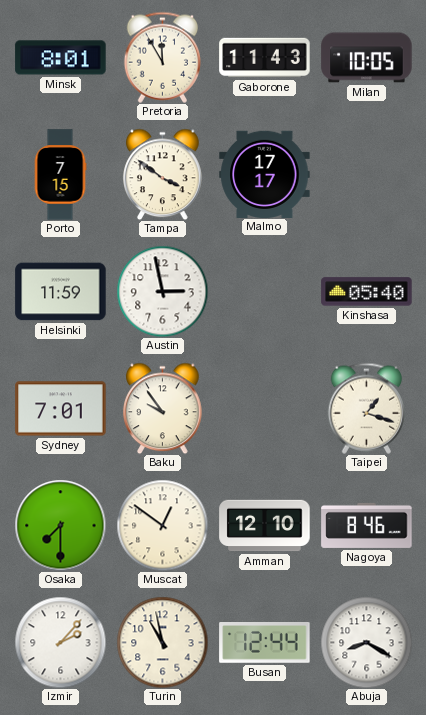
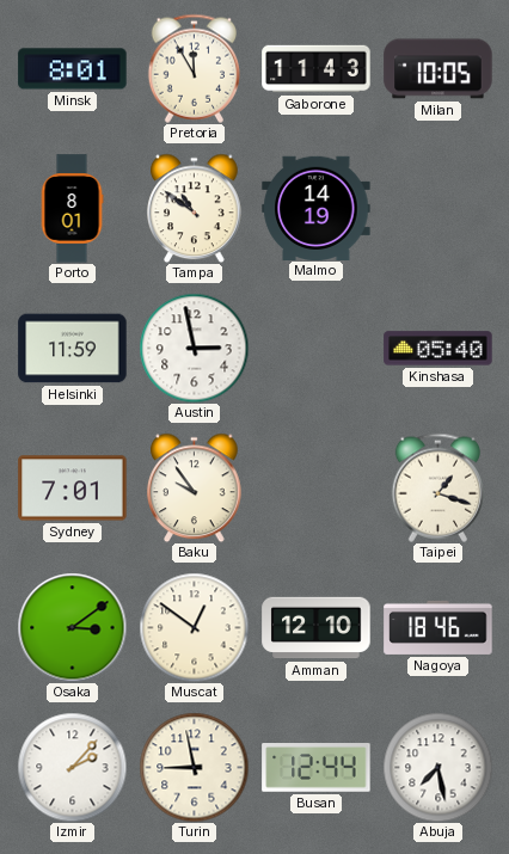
Porto: 7:15 -> 8:01
Tampa: 3:51 -> 10:51
Malmo: 17:17 -> 14:19
Osaka: 7:30 -> 3:09
Nagoya: 8:46 -> 18:46
Turin: 10:58 -> 8:58
Abuja: 8:20 -> 7:28
